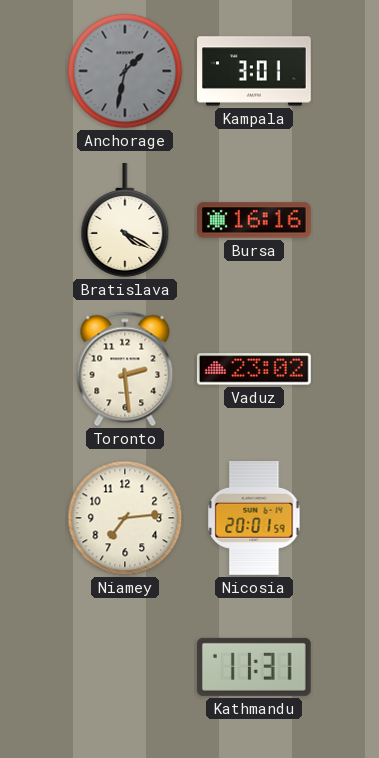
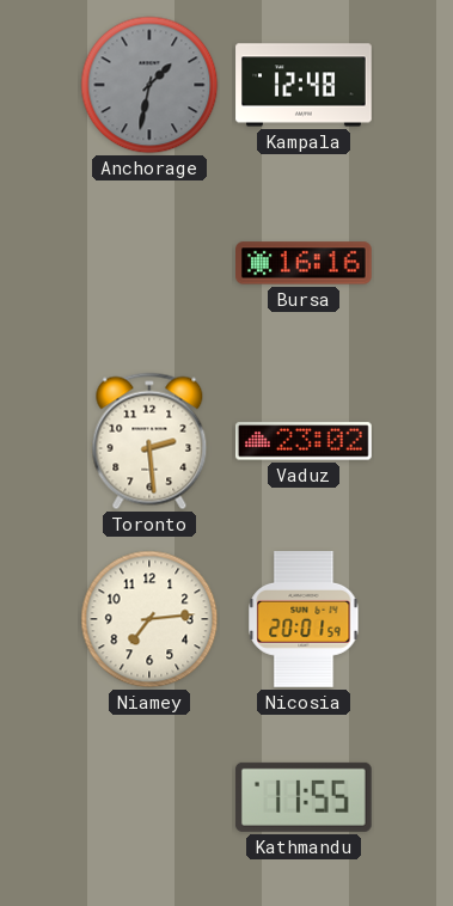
Kampala: 3:01 -> 12:48
Bratislava: 4:20 -> none
Kathmandu: 11:31 -> 11:55
